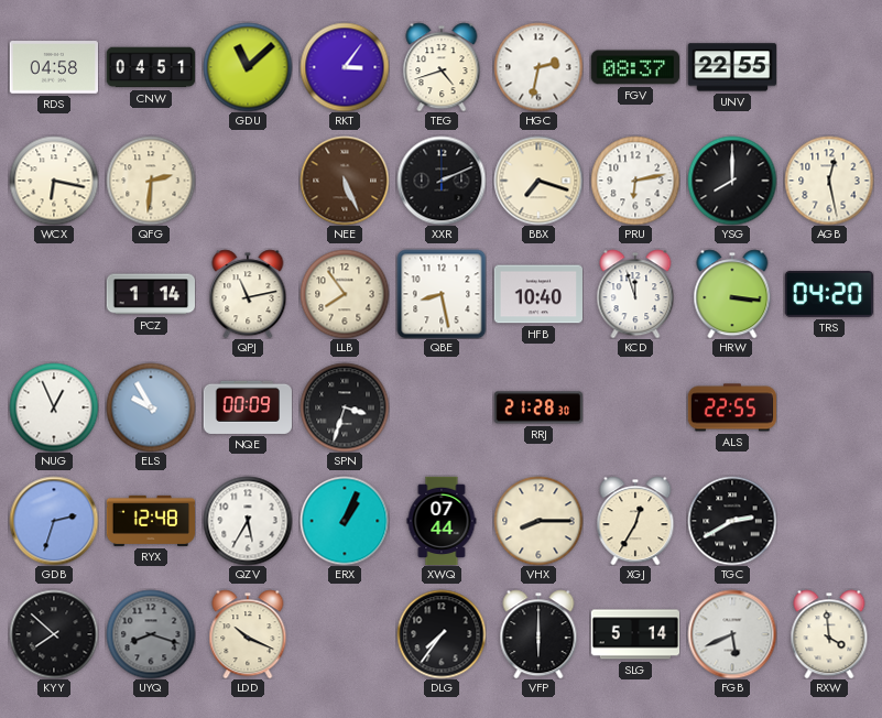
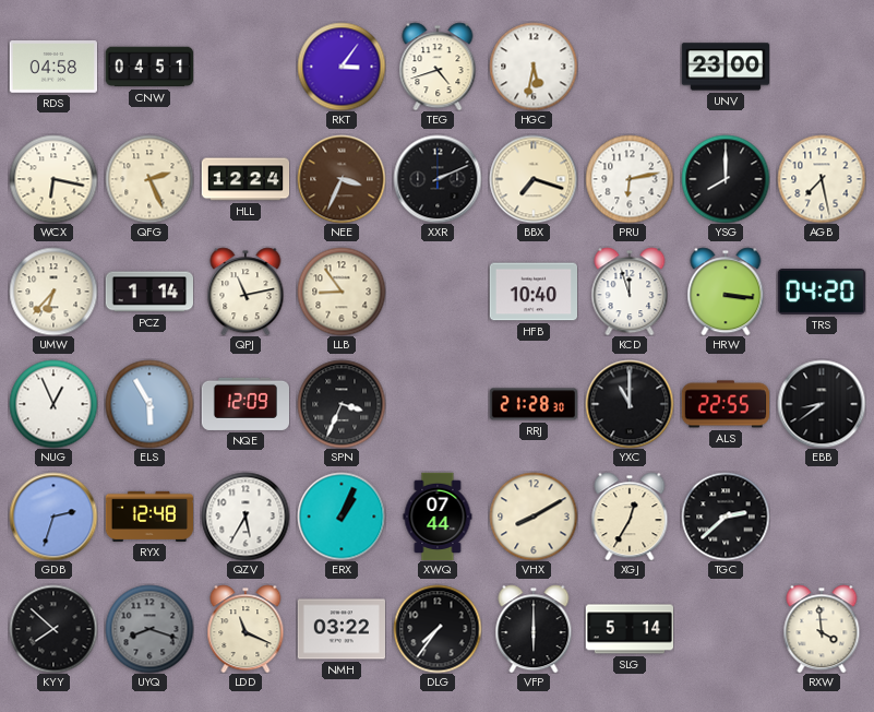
GDU: 11:08 -> none
HGC: 2:32 -> 5:32
FGV: 08:37 -> none
UNV: 22:55 -> 23:00
QFG: 2:31 -> 2:26
HLL: none -> 12:24
NEE: 5:26 -> 3:34
AGB: 12:28 -> 7:28
UMW: none -> 6:37
LLB: 7:54 -> 8:54
QBE: 8:28 -> none
ELS: 9:55 -> 5:55
NQE: 00:09 -> 12:09
SPN: 3:33 -> 3:34
YXC: none -> 11:00
EBB: none -> 8:39
VHX: 8:15 -> 8:10
TGC: 2:40 -> 2:38
LDD: 10:19 -> 11:19
NMH: none -> 03:22
FGB: 5:41 -> none
